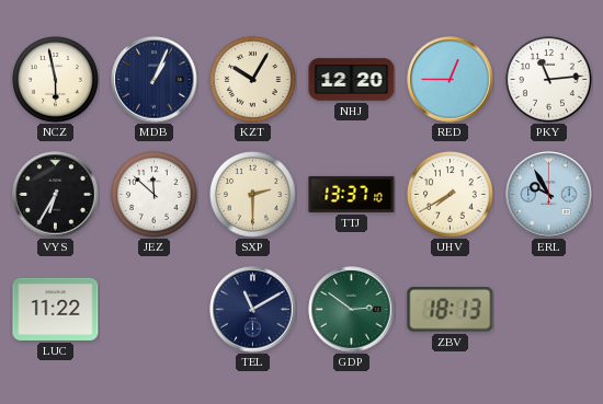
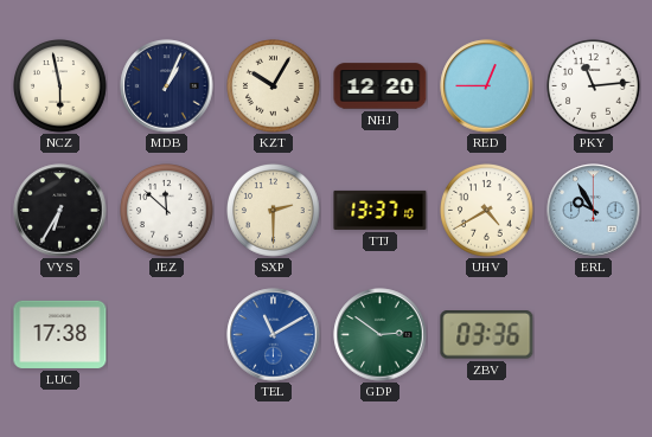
UHV: 7:40 -> 4:40
LUC: 11:22 -> 17:38
TEL dial: navy -> blue
ZBV: 18:13 -> 03:36
